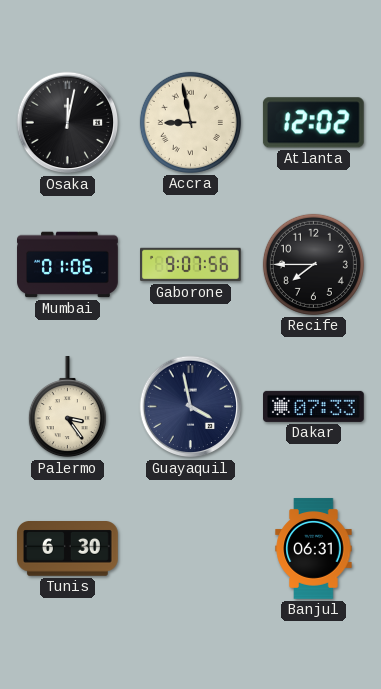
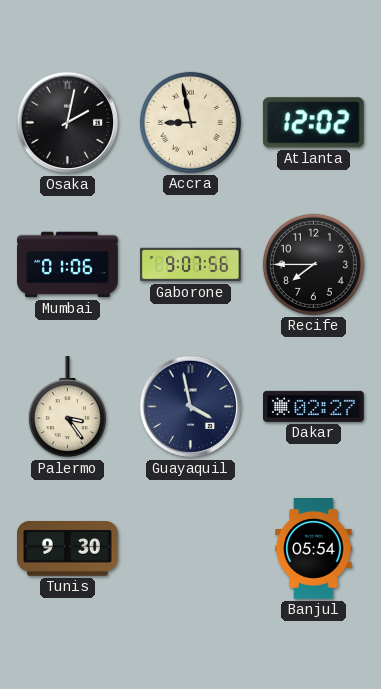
Osaka: 12:02 -> 2:02
Dakar: 07:33 -> 02:27
Tunis: 6:30 -> 9:30
Banjul: 06:31 -> 05:54
